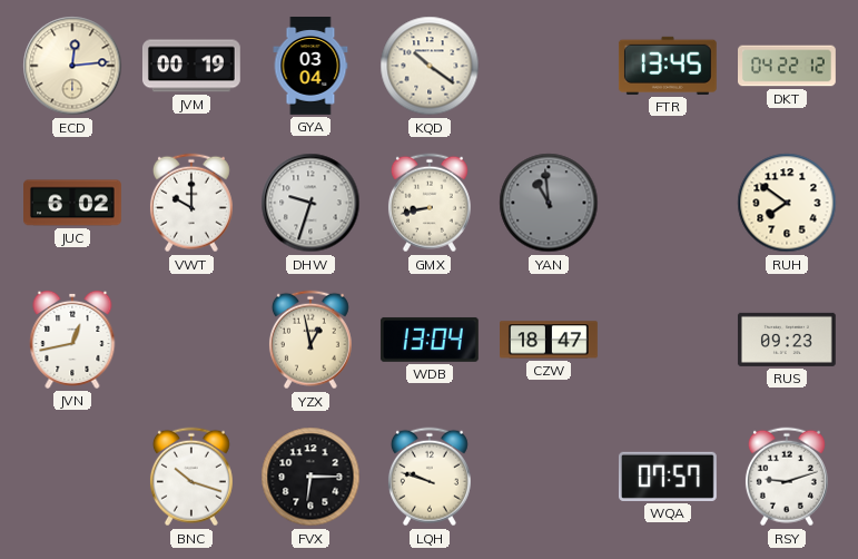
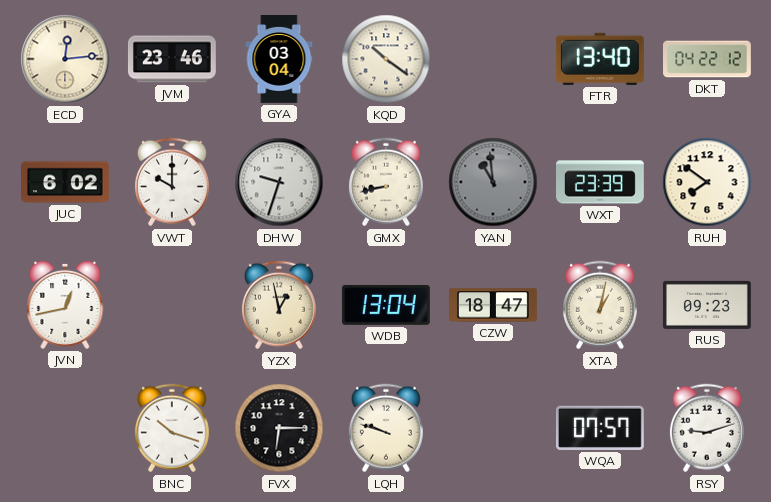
JVM: 00:19 -> 23:46
FTR: 13:45 -> 13:40
WXT: none -> 23:39
XTA: none -> 1:02
